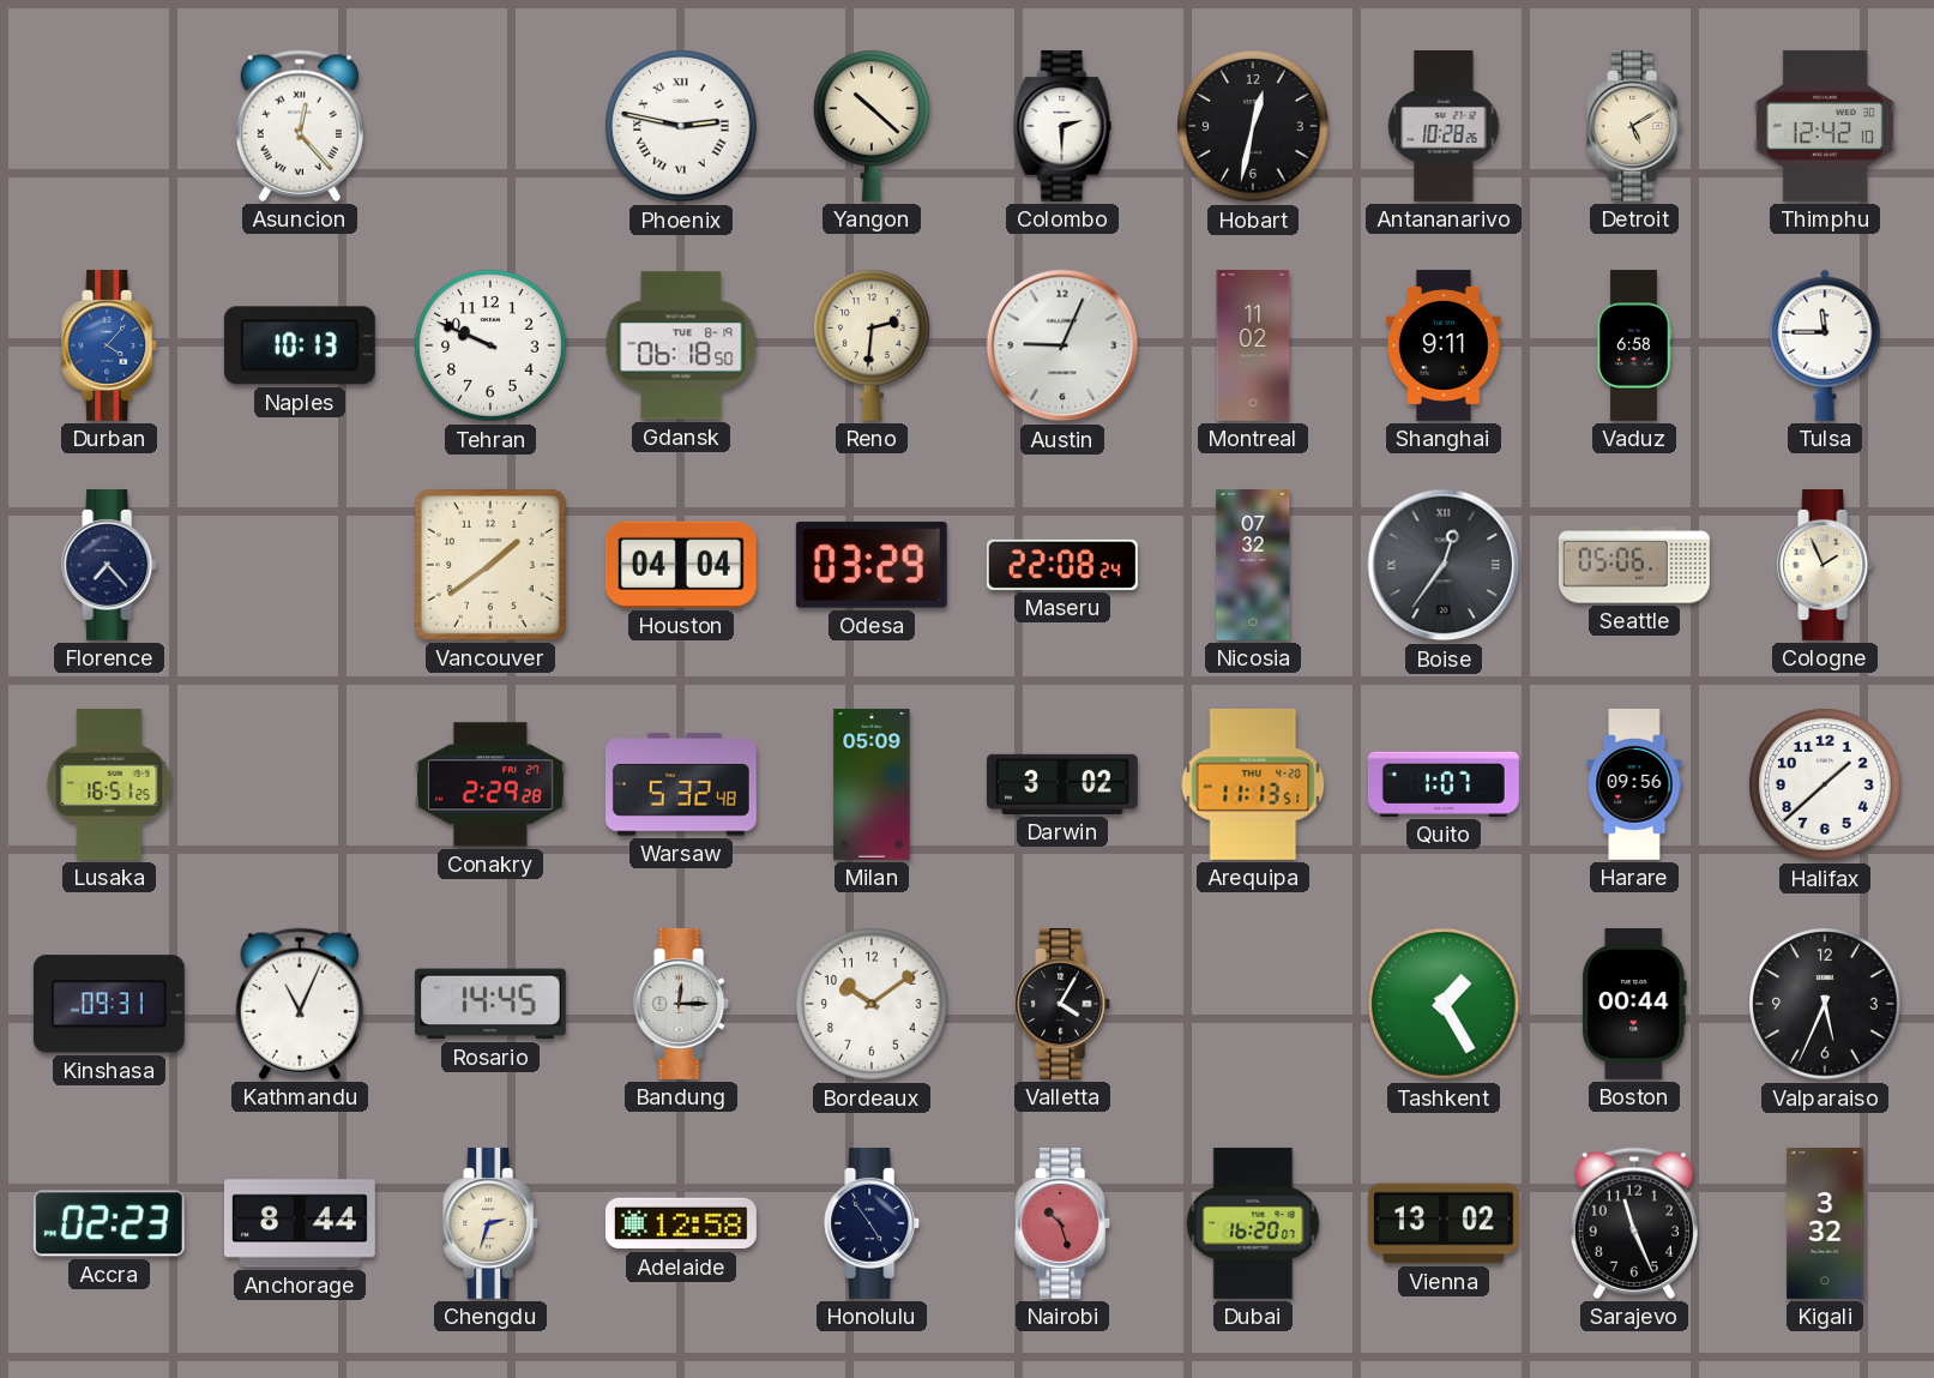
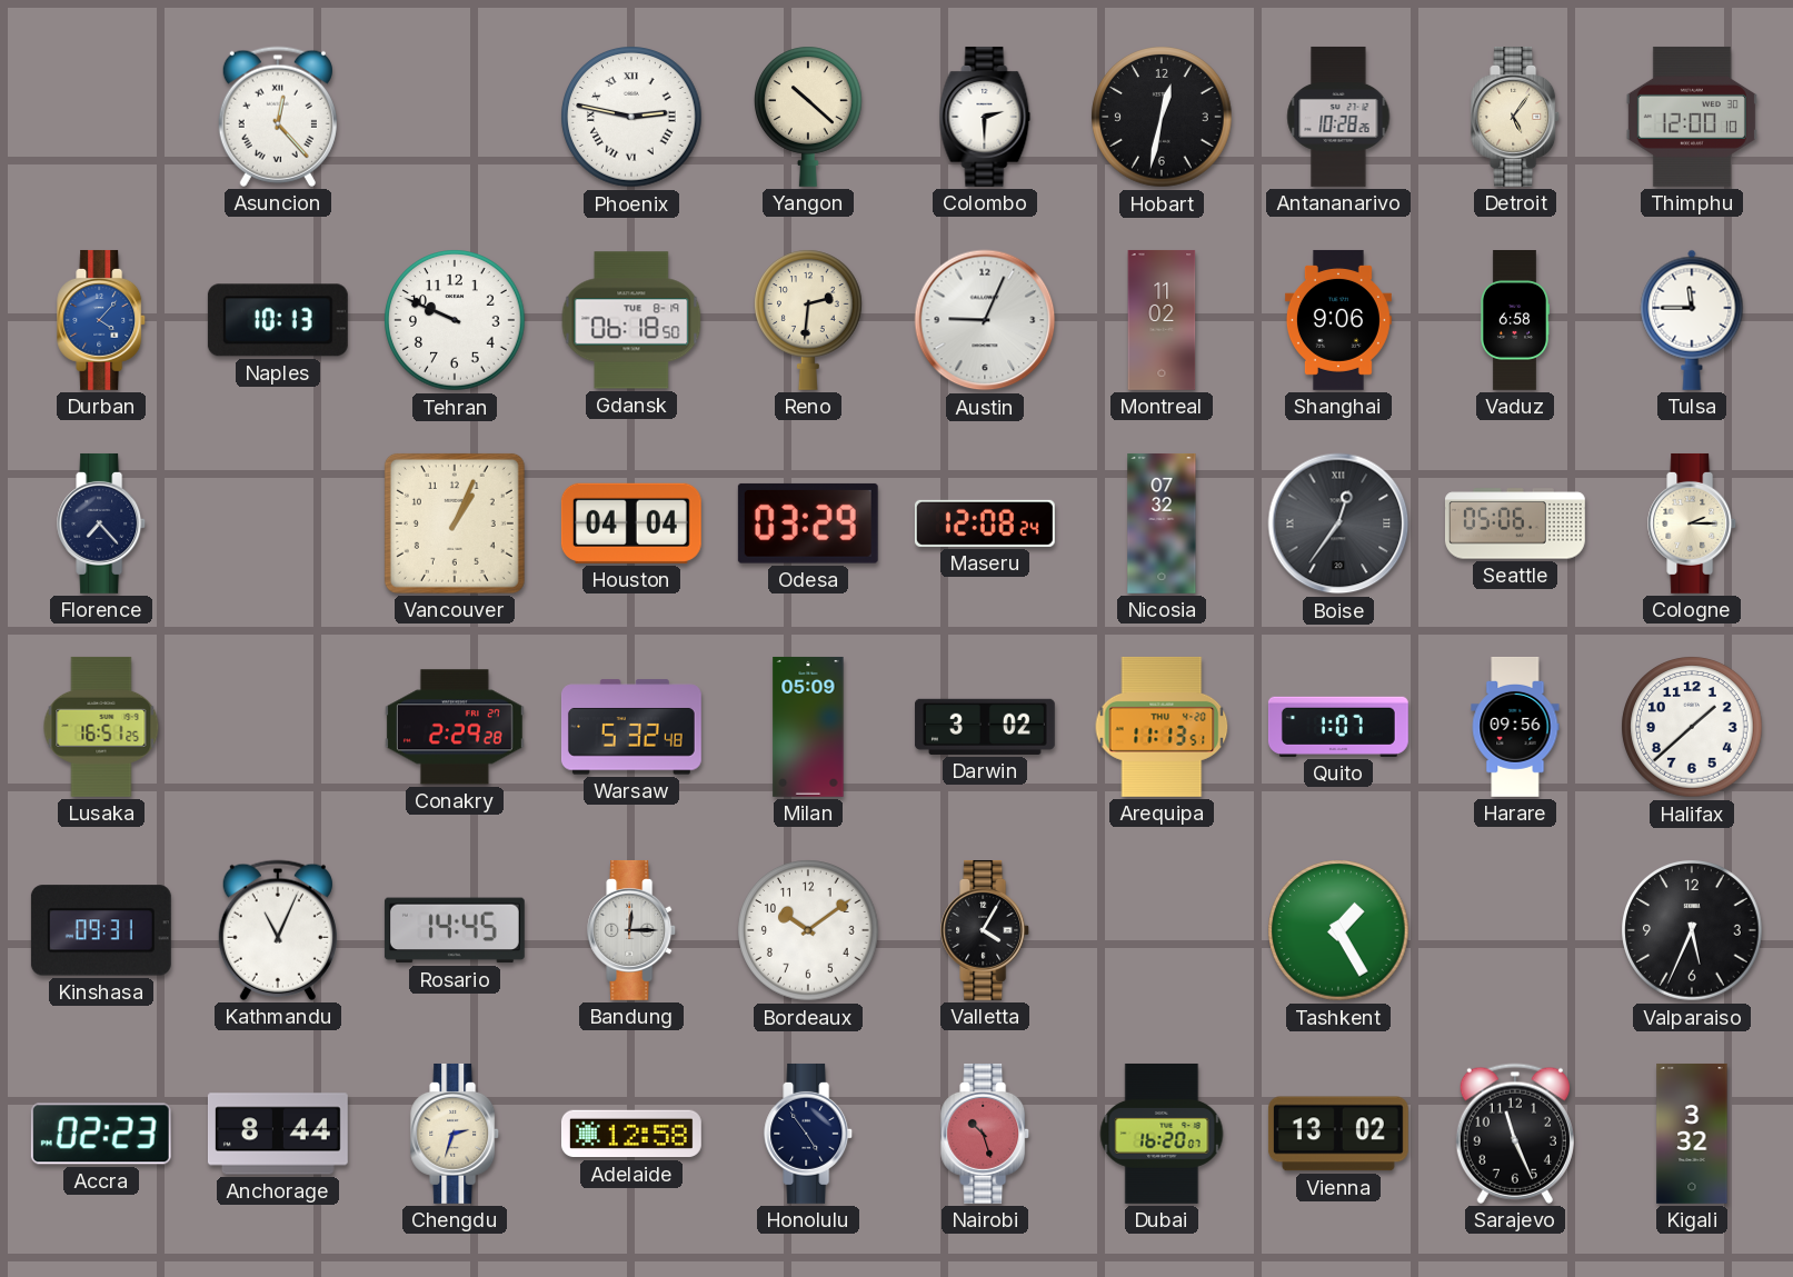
Detroit: 5:10 -> 5:06
Thimphu: 12:42 -> 12:00
Shanghai: 9:11 -> 9:06
Vancouver: 1:39 -> 1:04
Maseru: 22:08 -> 12:08
Cologne: 1:56 -> 2:15
Boston: 00:44 -> none
